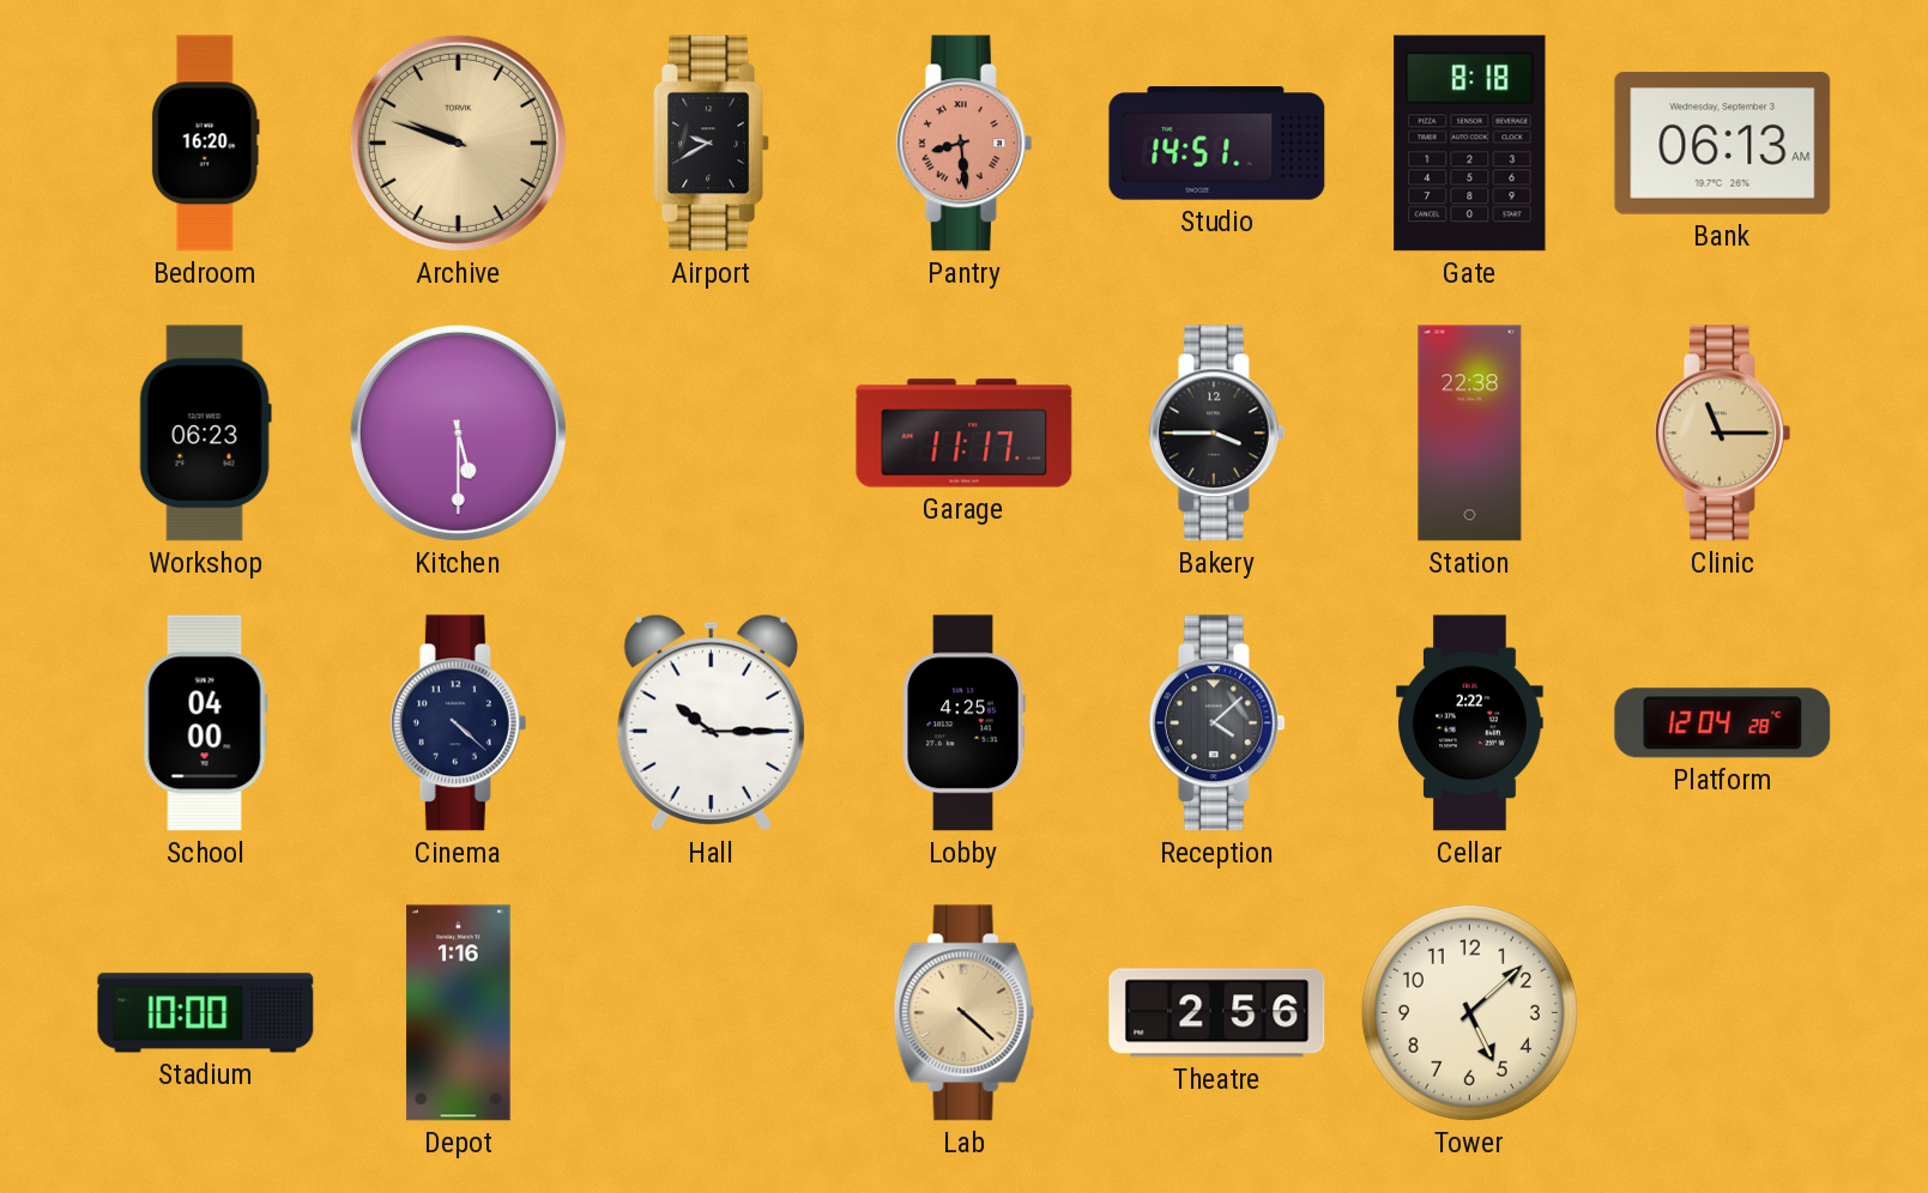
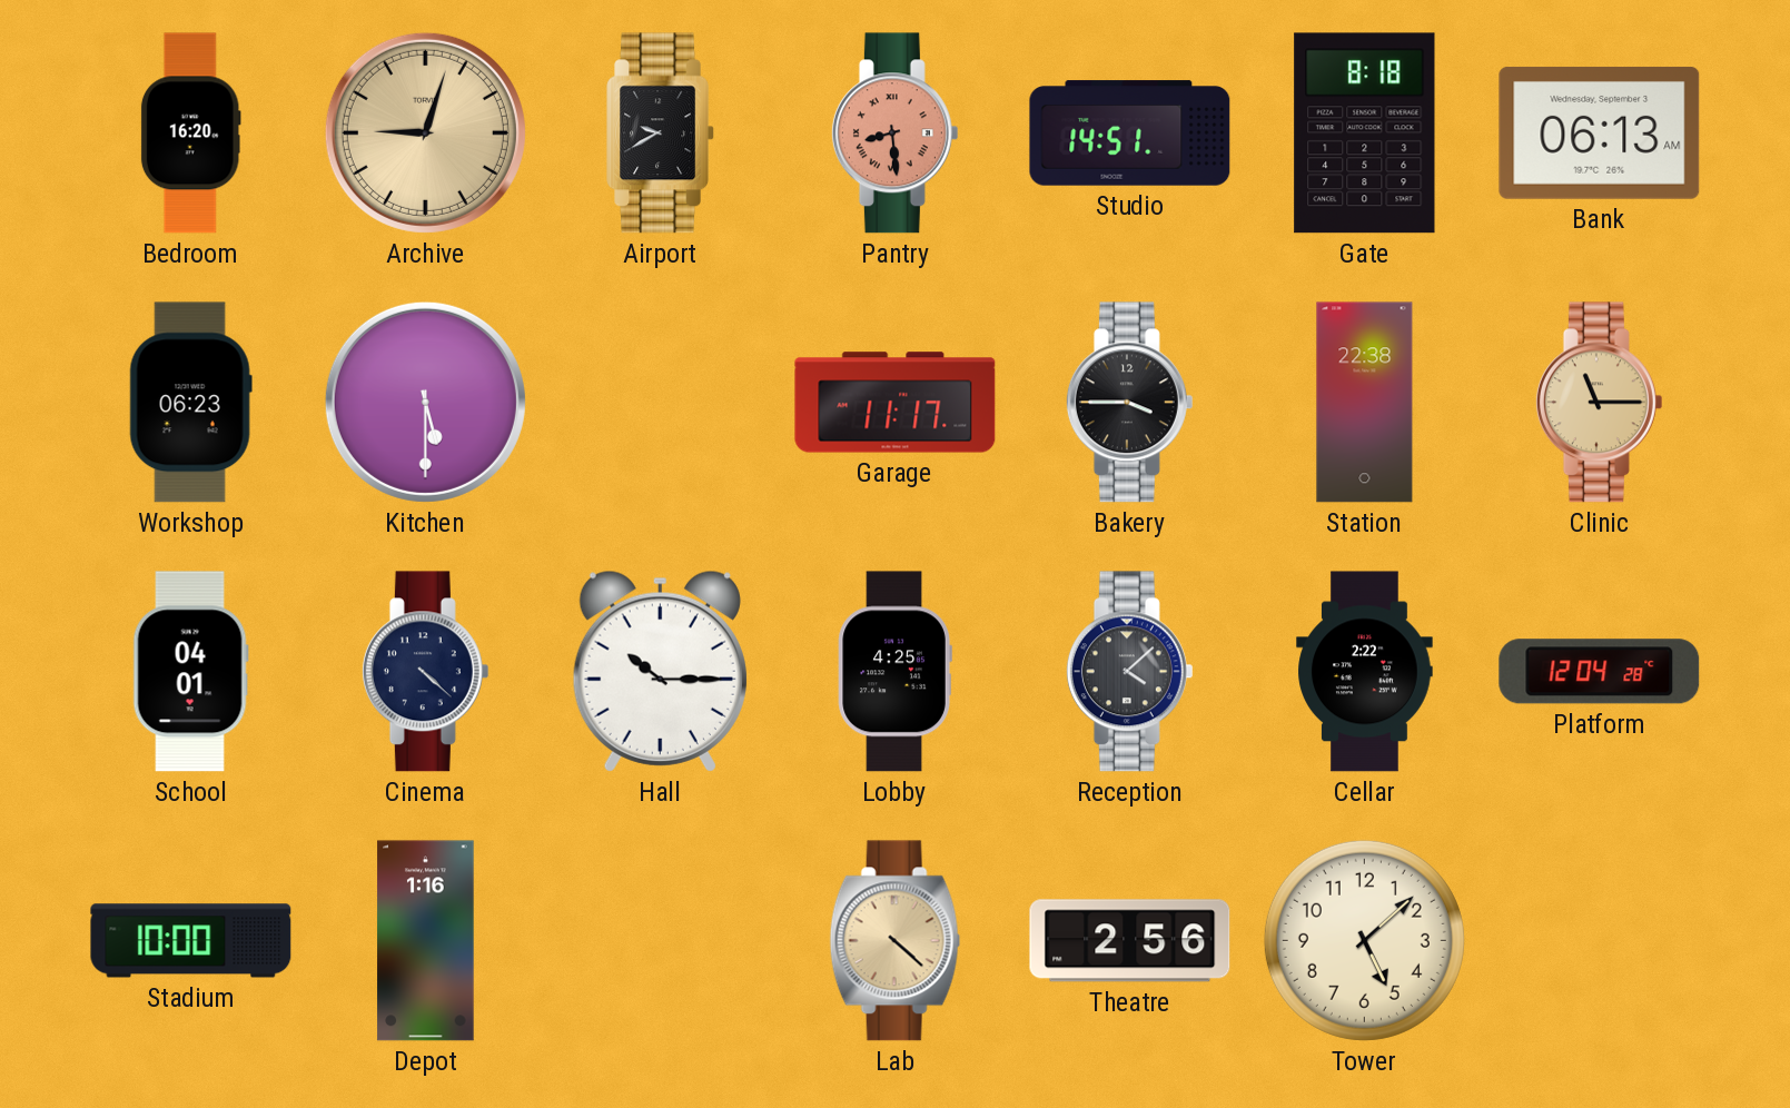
Archive: 9:48 -> 9:03
School: 04:00 -> 04:01
